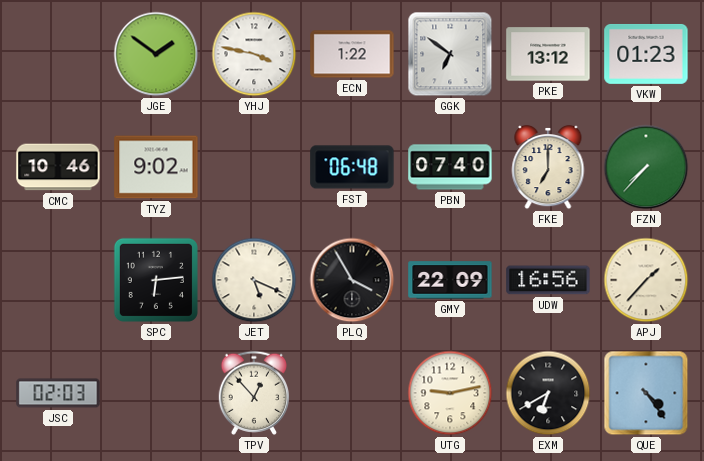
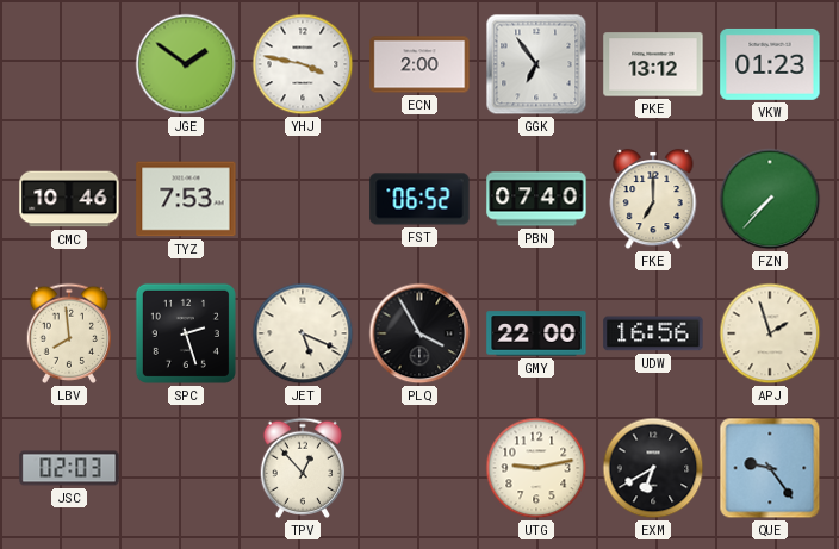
ECN: 1:22 -> 2:00
GGK: 6:51 -> 6:54
TYZ: 9:02 -> 7:53
FST: 06:48 -> 06:52
LBV: none -> 7:59
SPC: 6:14 -> 2:27
GMY: 22:09 -> 22:00
APJ: 1:37 -> 1:57
QUE: 4:24 -> 9:24
